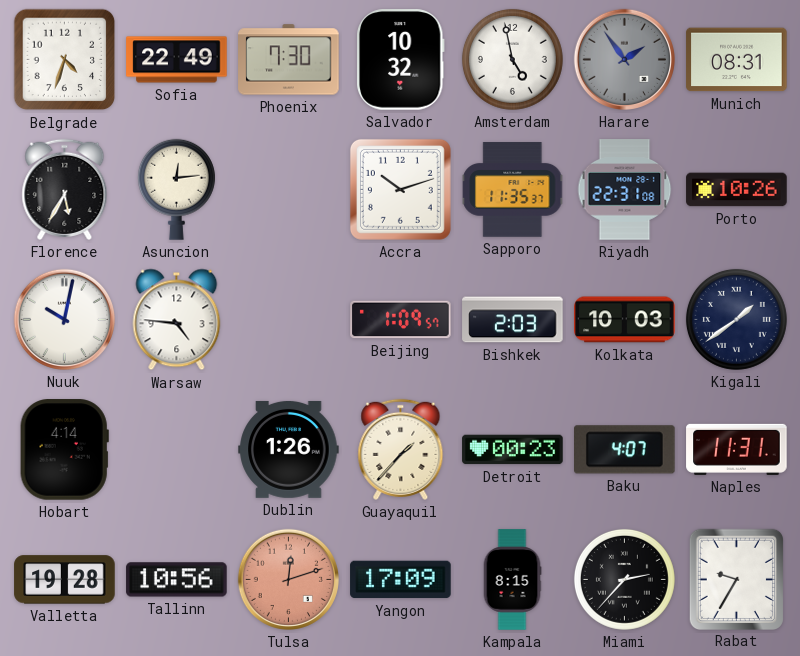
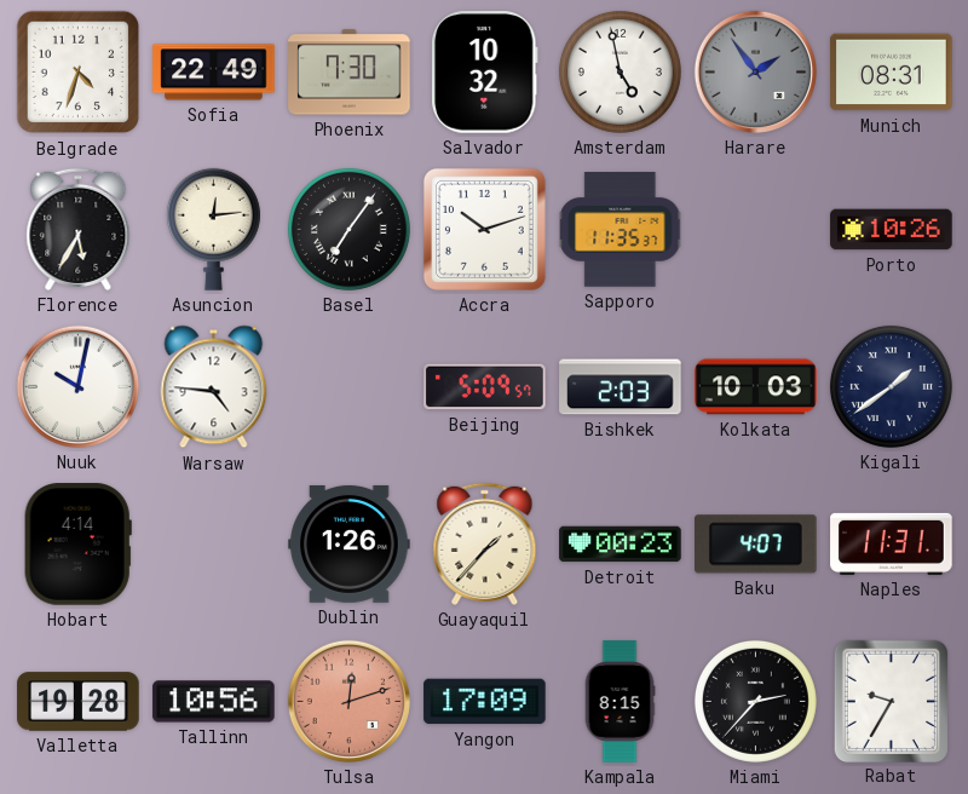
Basel: none -> 7:06
Riyadh: 22:31 -> none
Beijing: 1:09 -> 5:09
